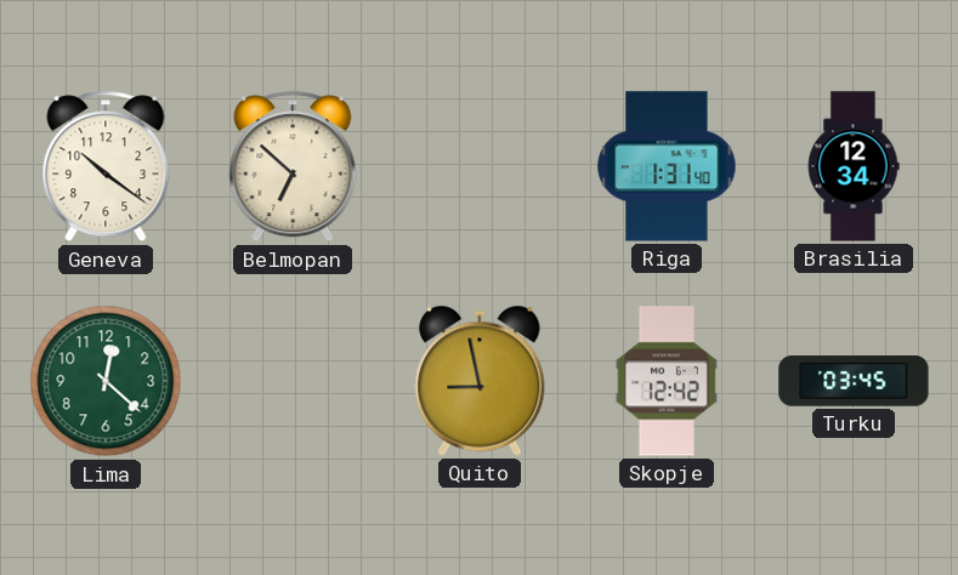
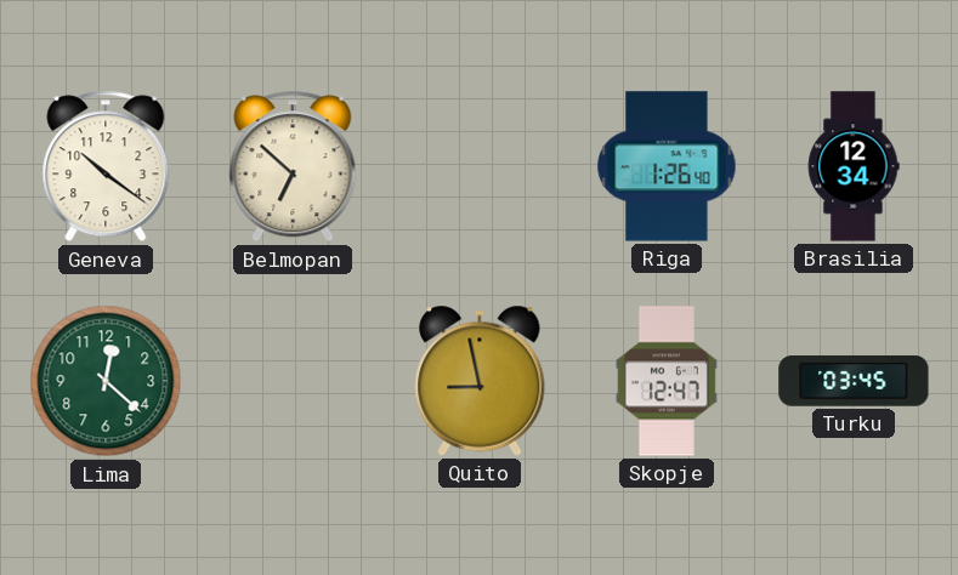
Riga: 1:31 -> 1:26
Skopje: 12:42 -> 12:47
